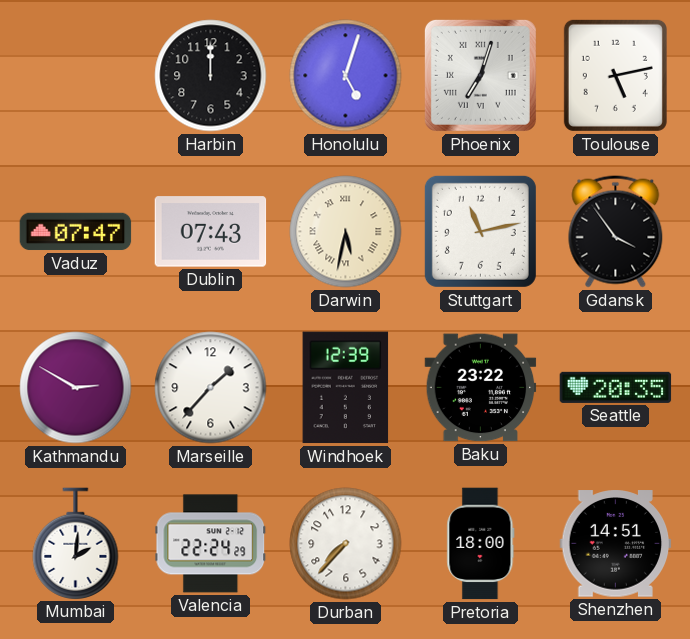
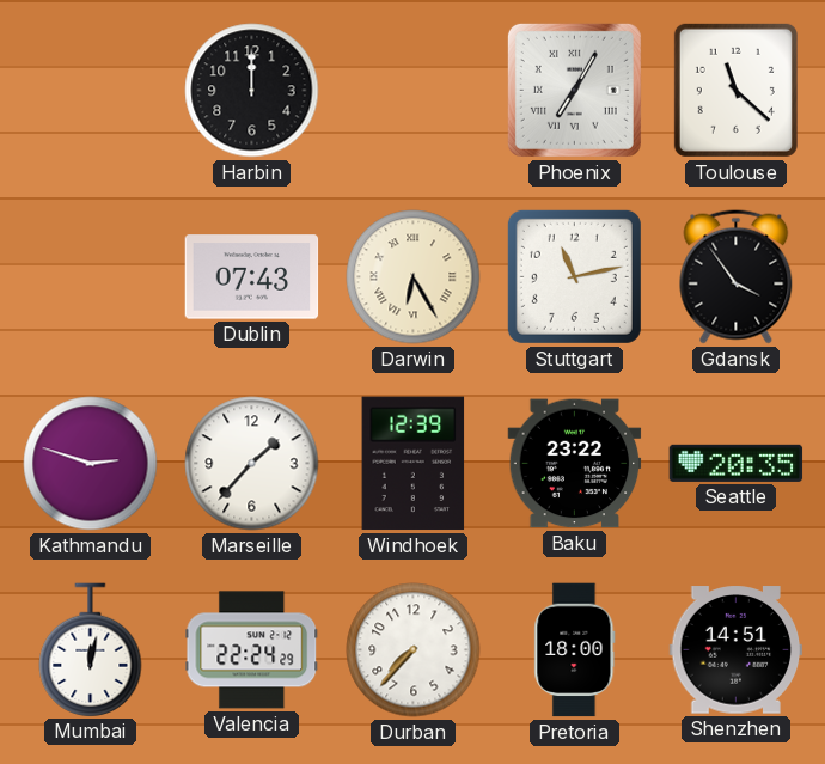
Honolulu: 5:03 -> none
Phoenix: 7:03 -> 7:05
Toulouse: 5:13 -> 11:22
Vaduz: 07:47 -> none
Darwin: 5:32 -> 6:25
Kathmandu: 2:50 -> 2:48
Mumbai: 2:01 -> 12:02
